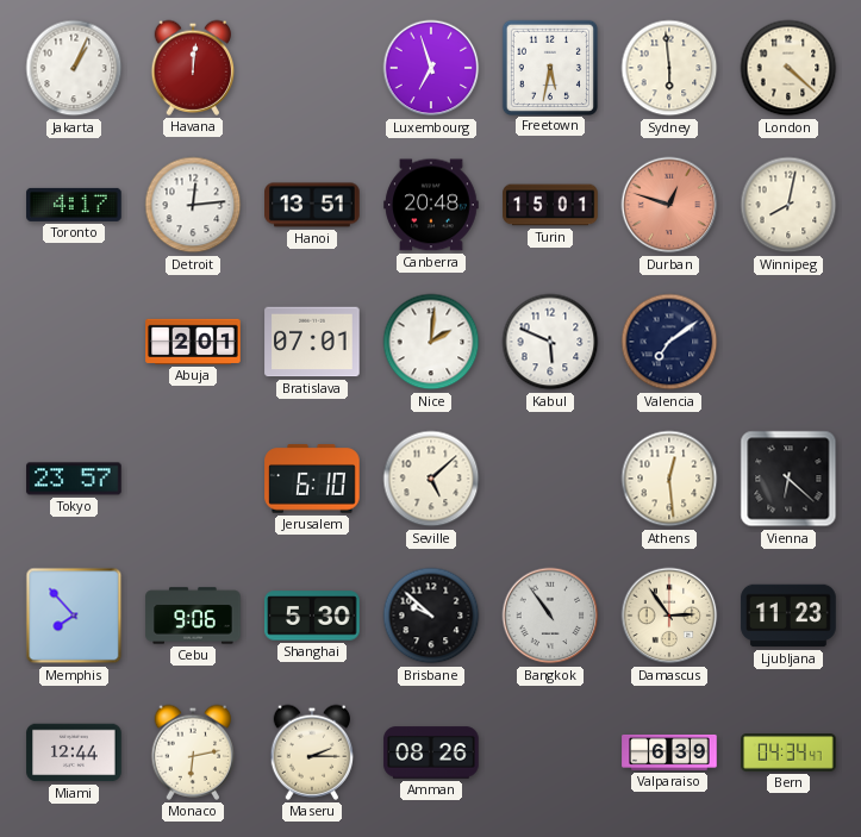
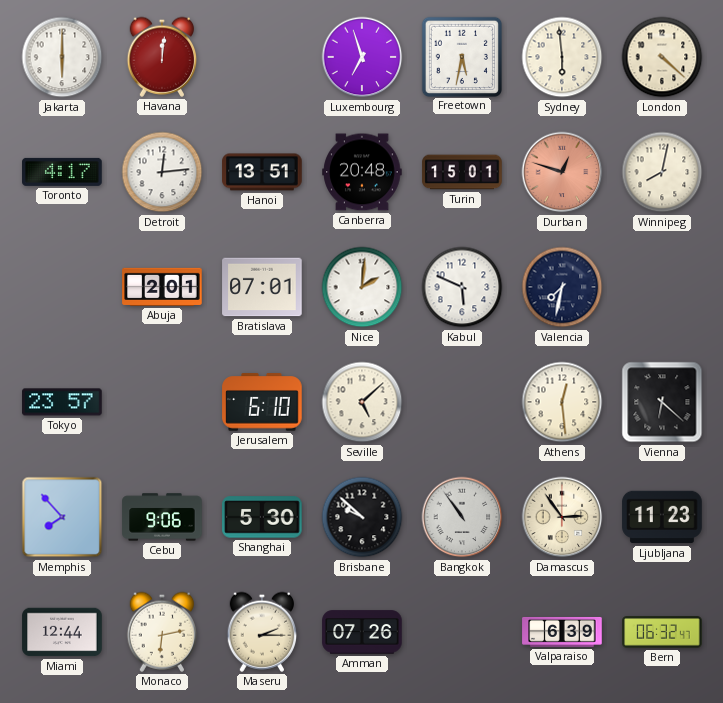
Jakarta: 1:04 -> 6:00
Valencia: 7:09 -> 7:32
Amman: 08:26 -> 07:26
Bern: 04:34 -> 06:32
